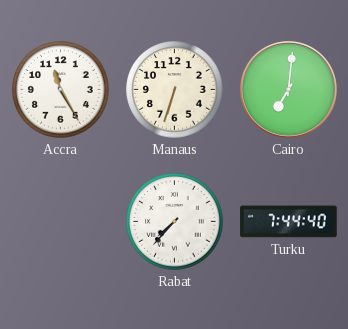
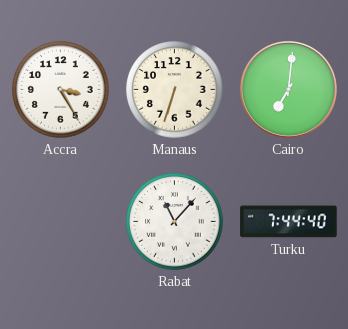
Accra: 11:25 -> 3:25
Rabat: 7:37 -> 11:07
